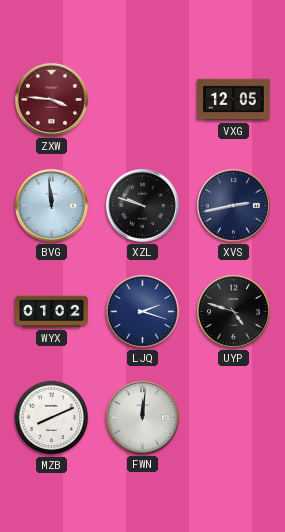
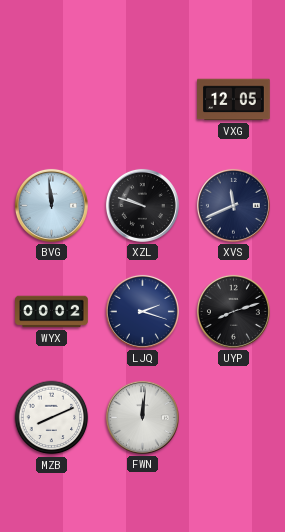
ZXW: 3:46 -> none
XVS: 2:43 -> 11:41
WYX: 01:02 -> 00:02
UYP: 4:48 -> 8:12
